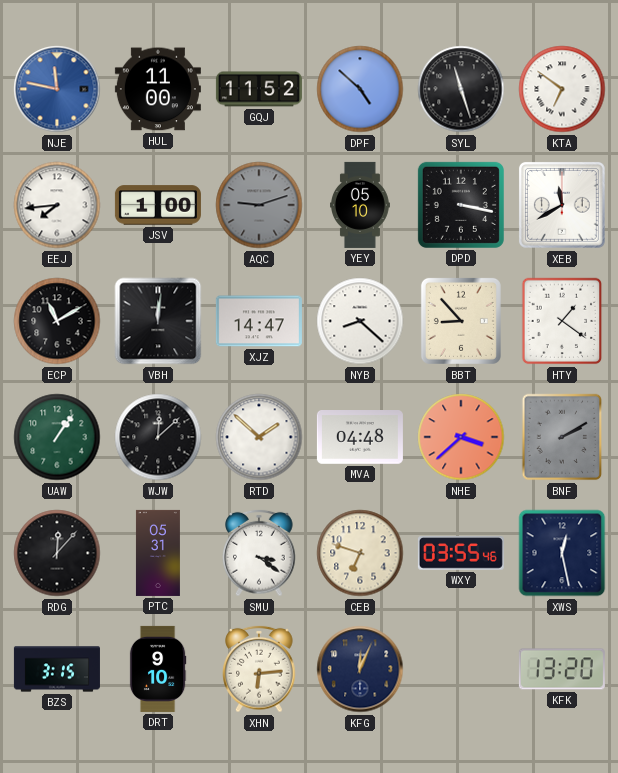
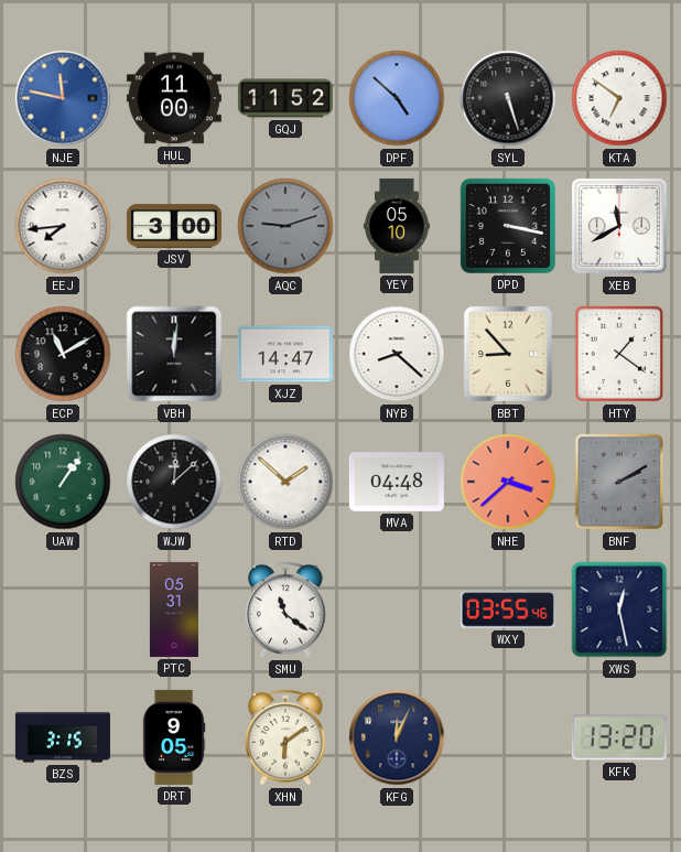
SYL: 11:27 -> 5:27
JSV: 1:00 -> 3:00
RDG: 12:07 -> none
SMU: 3:21 -> 11:21
CEB: 6:48 -> none
DRT: 9:10 -> 9:05
XHN: 6:14 -> 6:09
